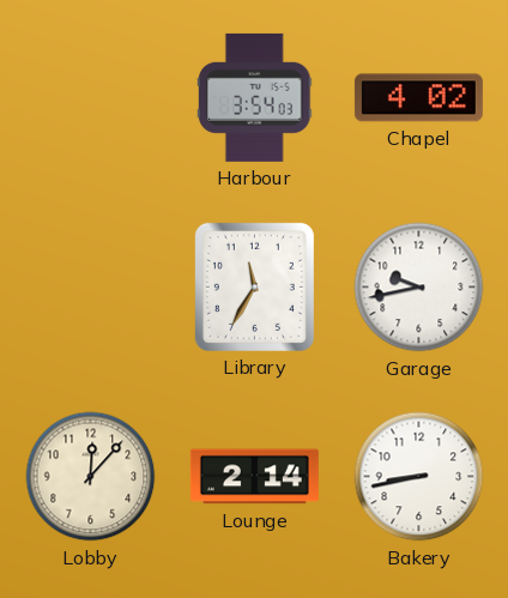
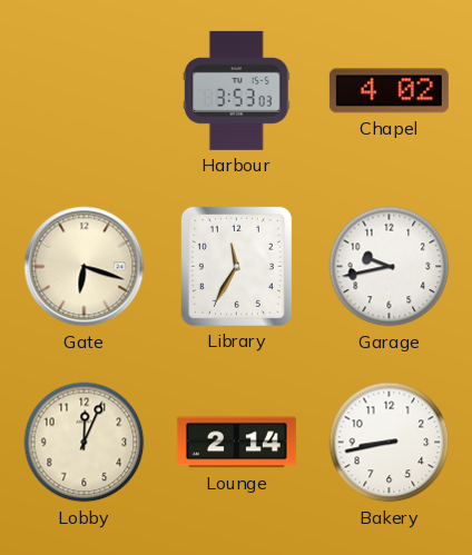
Harbour: 3:54 -> 3:53
Gate: none -> 6:18
Lobby: 12:07 -> 12:04
